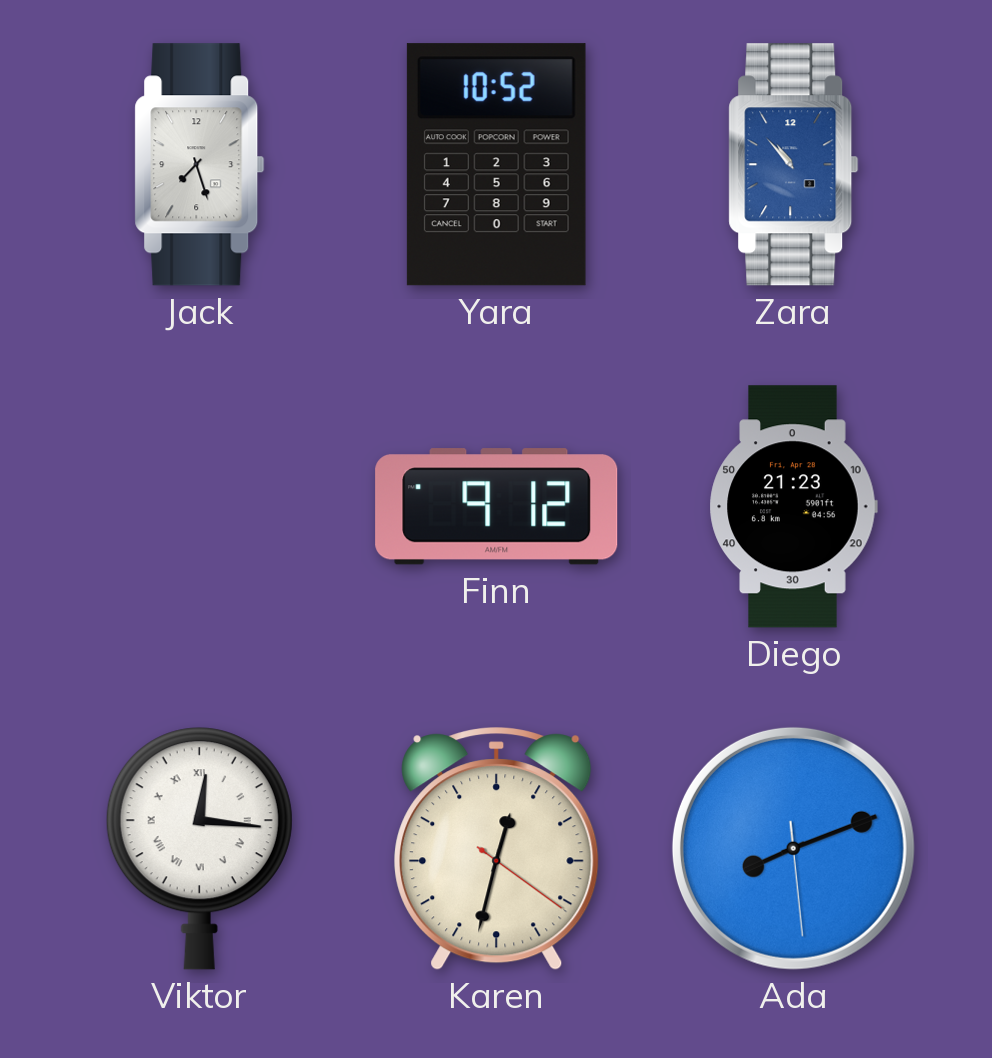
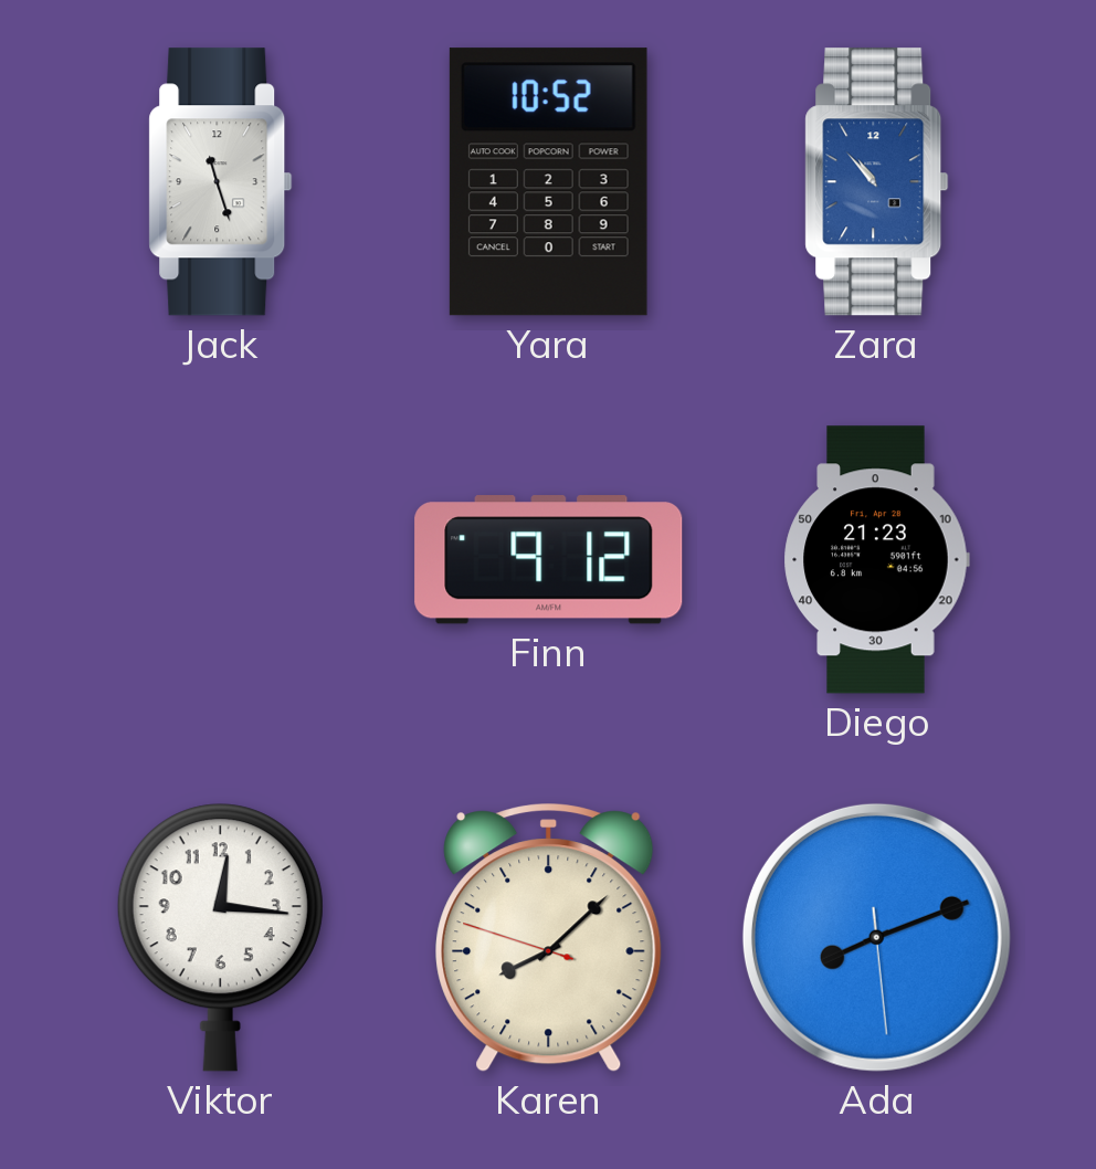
Jack: 7:27 -> 11:27
Viktor numerals: Roman -> Arabic
Karen: 12:32 -> 8:07
